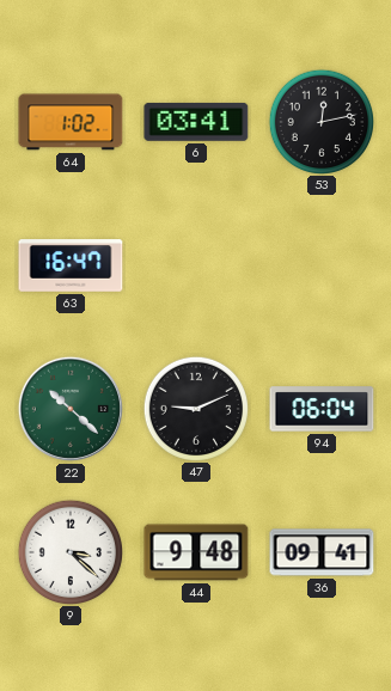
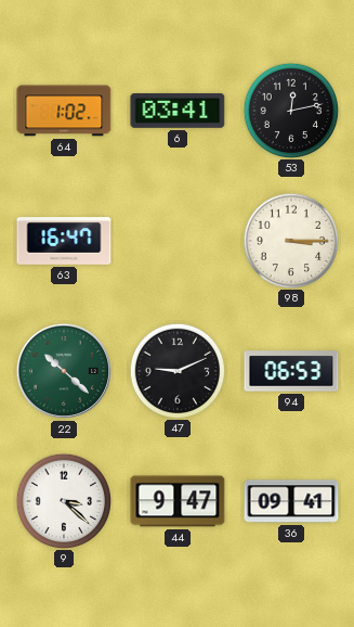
98: none -> 3:15
94: 06:04 -> 06:53
44: 9:48 -> 9:47
